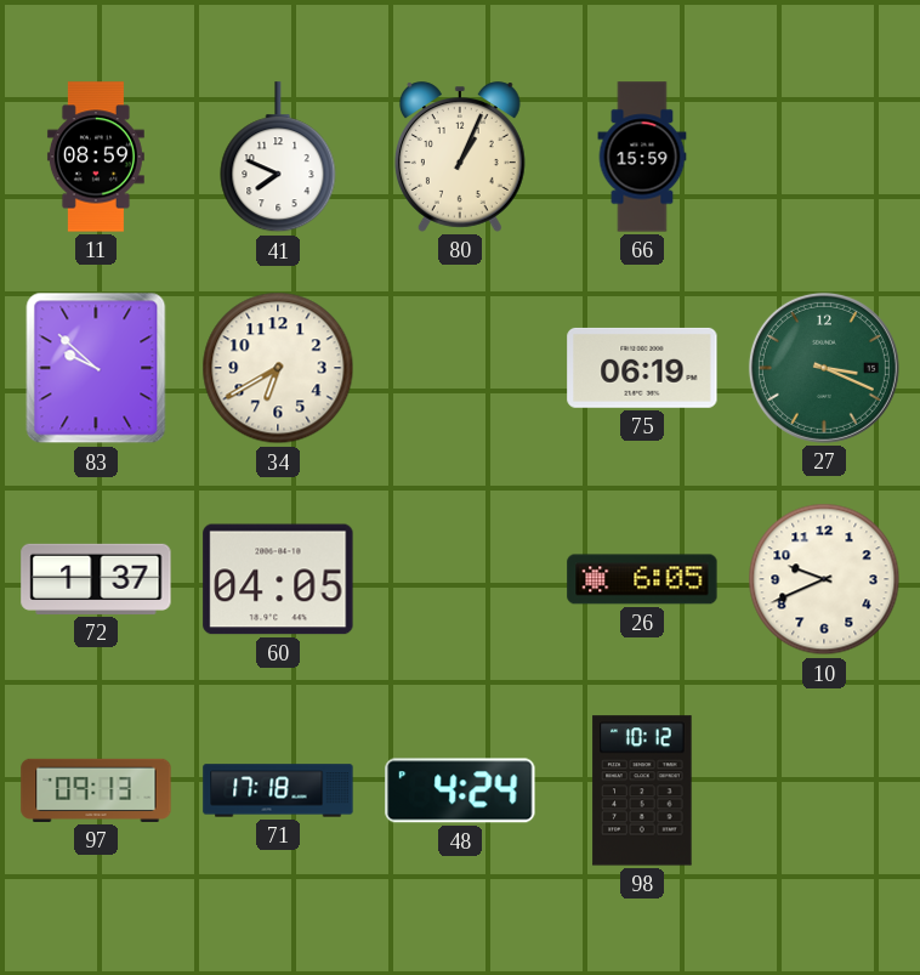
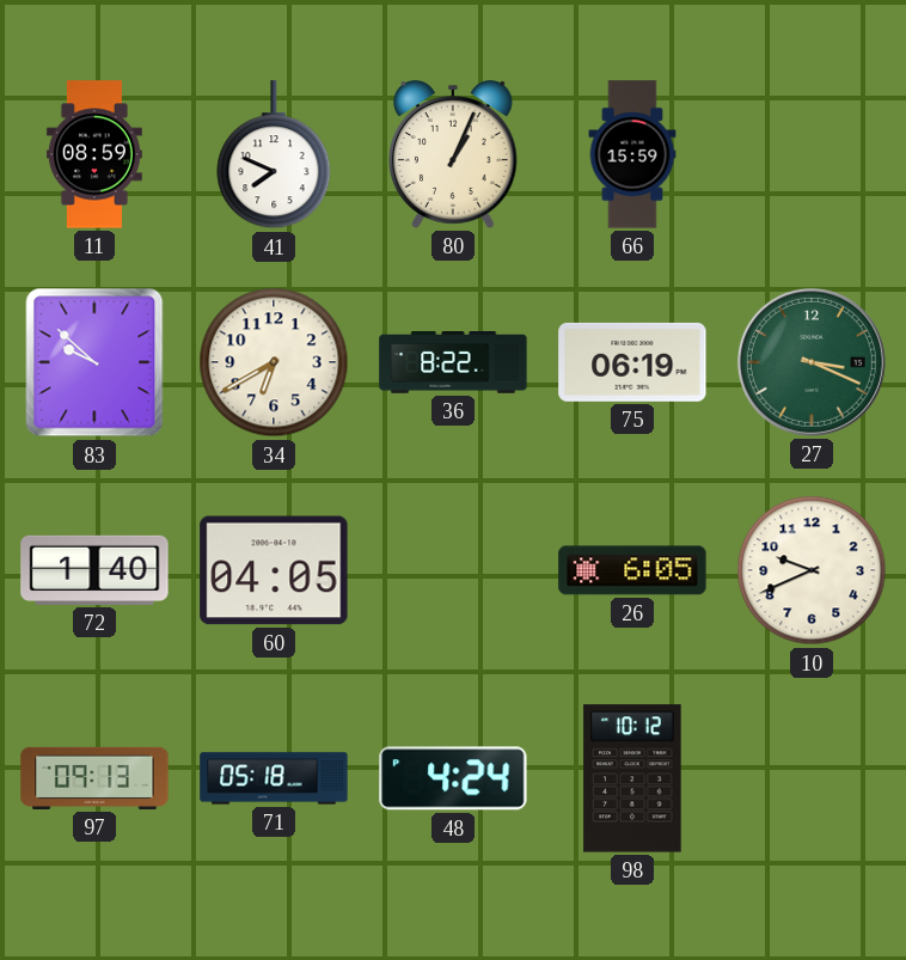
36: none -> 8:22
72: 1:37 -> 1:40
71: 17:18 -> 05:18
